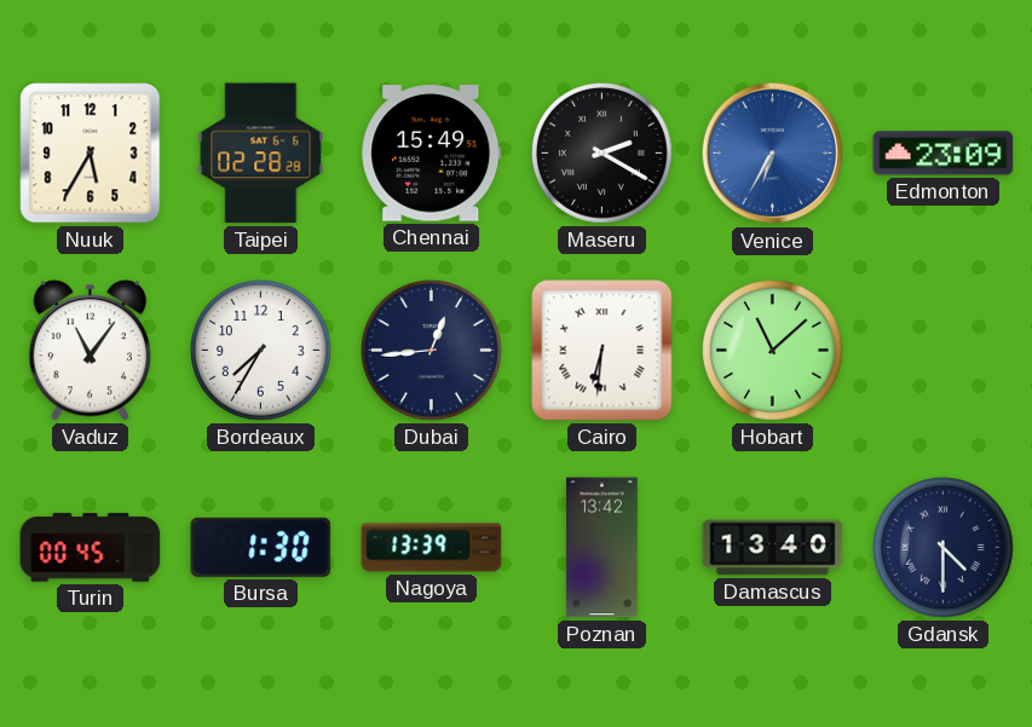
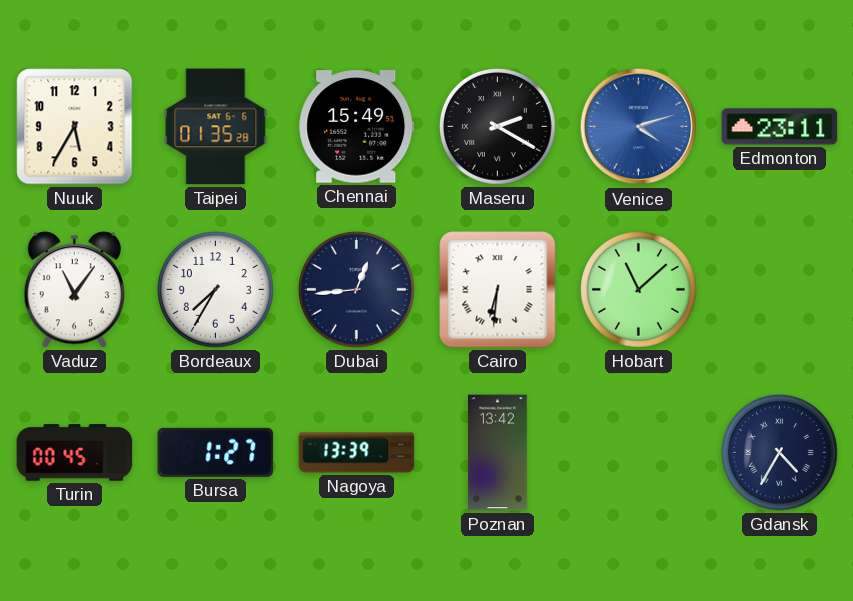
Taipei: 02:28 -> 01:35
Venice: 6:35 -> 4:12
Edmonton: 23:09 -> 23:11
Bursa: 1:30 -> 1:27
Damascus: 13:40 -> none
Gdansk: 4:30 -> 4:35
